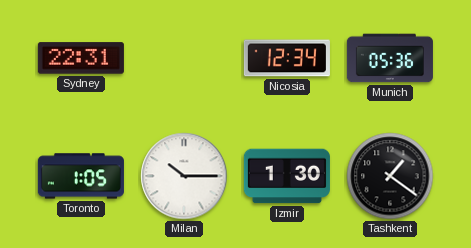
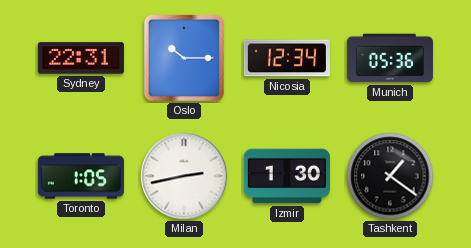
Oslo: none -> 10:15
Milan: 10:15 -> 2:43
